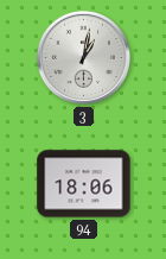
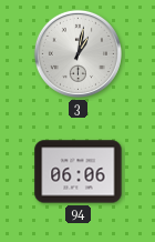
94: 18:06 -> 06:06
